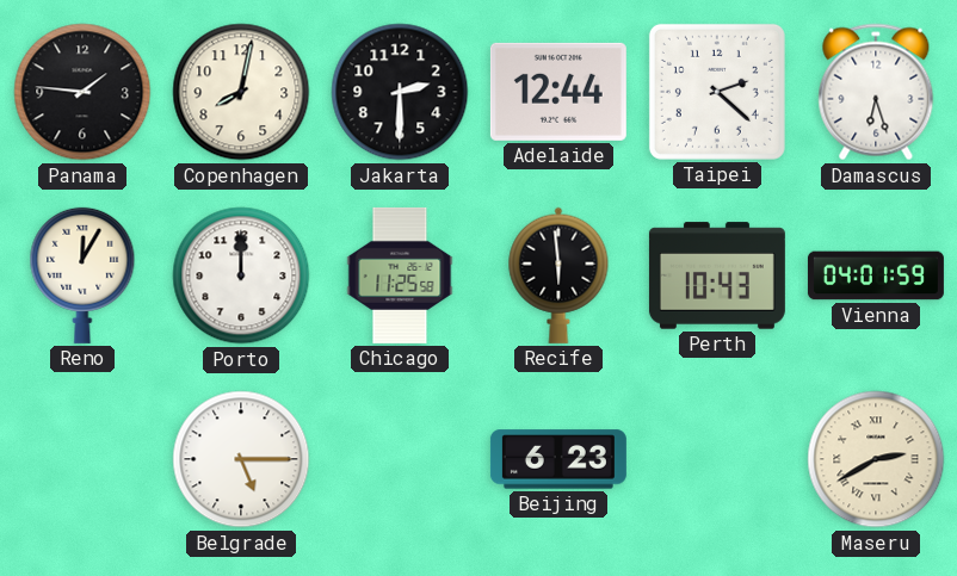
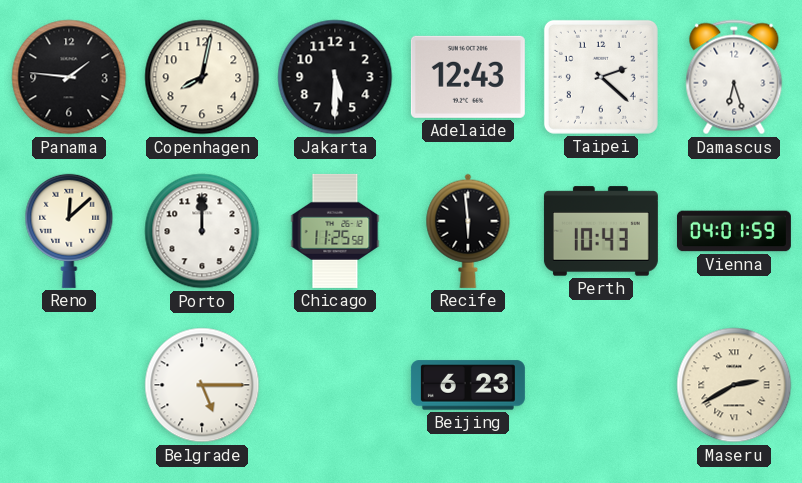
Jakarta: 2:30 -> 5:30
Adelaide: 12:44 -> 12:43
Reno: 12:05 -> 12:08
